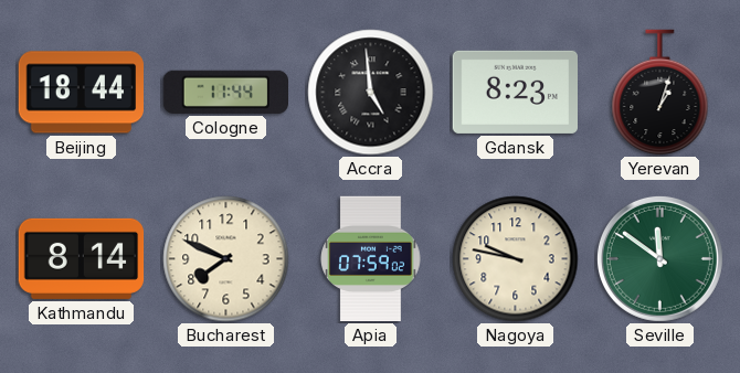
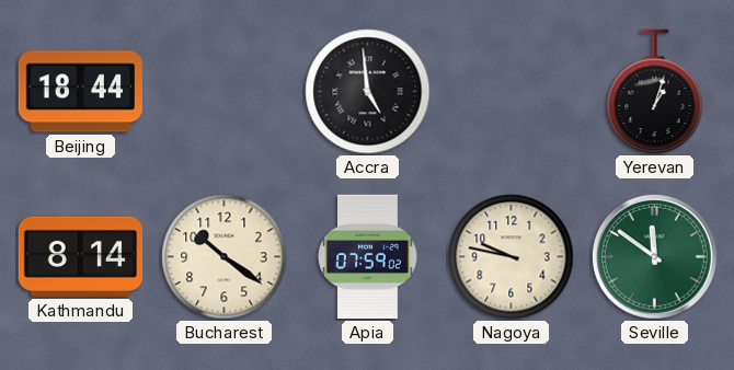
Cologne: 11:44 -> none
Gdansk: 8:23 -> none
Bucharest: 7:49 -> 10:21
